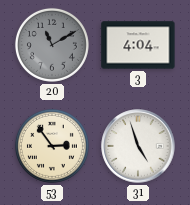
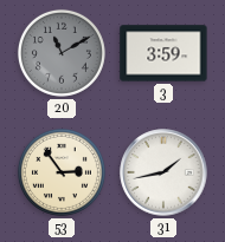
3: 4:04 -> 3:59
31: 4:57 -> 1:43
